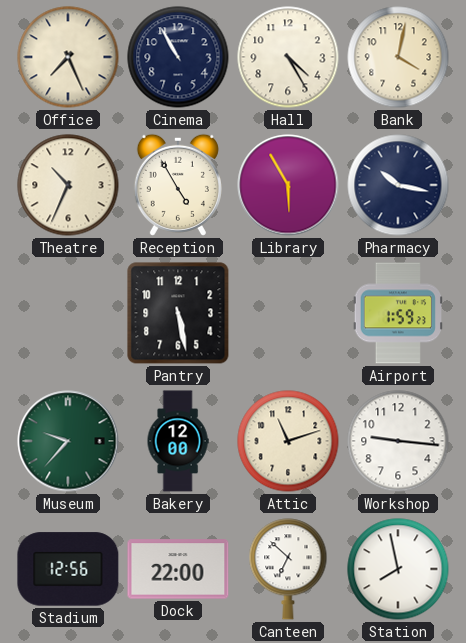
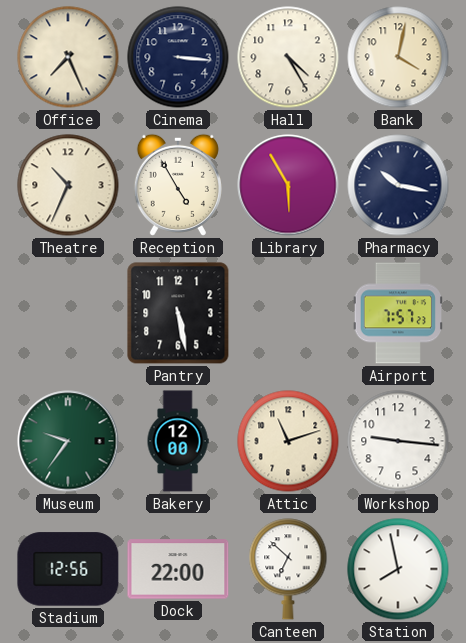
Cinema: 10:55 -> 3:16
Airport: 1:59 -> 7:57
Museum: 9:37 -> 9:36
